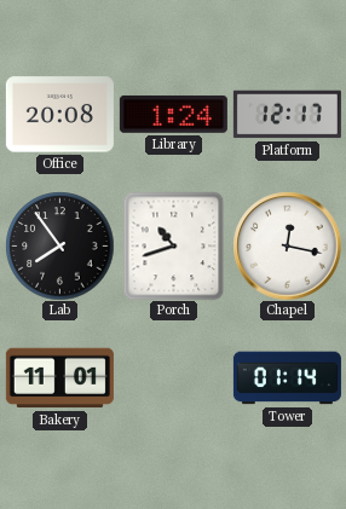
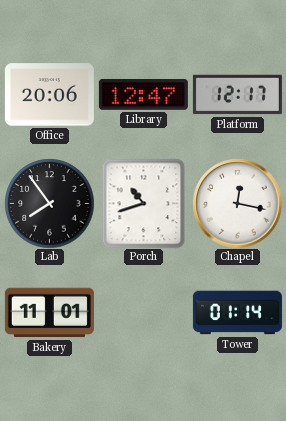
Office: 20:08 -> 20:06
Library: 1:24 -> 12:47
